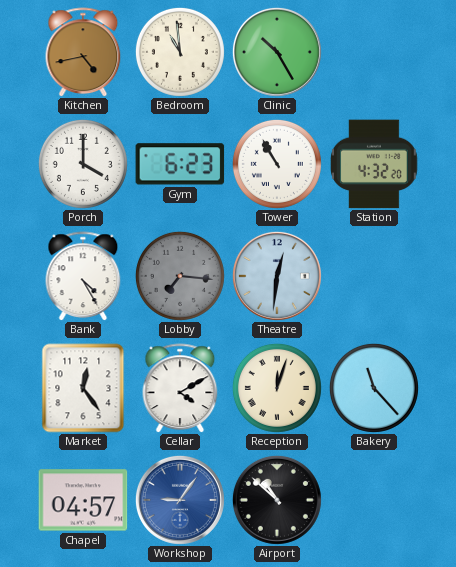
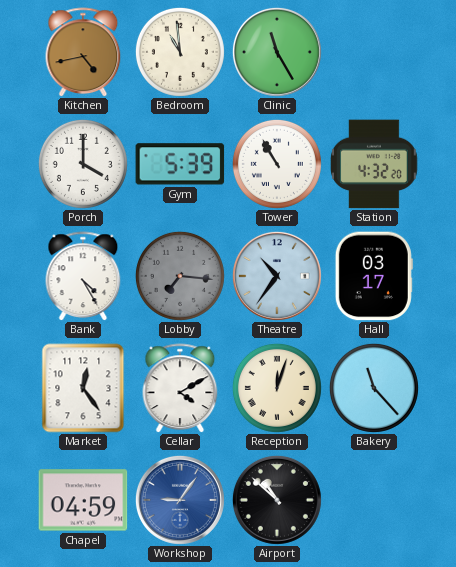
Clinic: 10:25 -> 11:25
Gym: 6:23 -> 5:39
Theatre: 12:31 -> 10:36
Hall: none -> 03:17
Chapel: 04:57 -> 04:59
